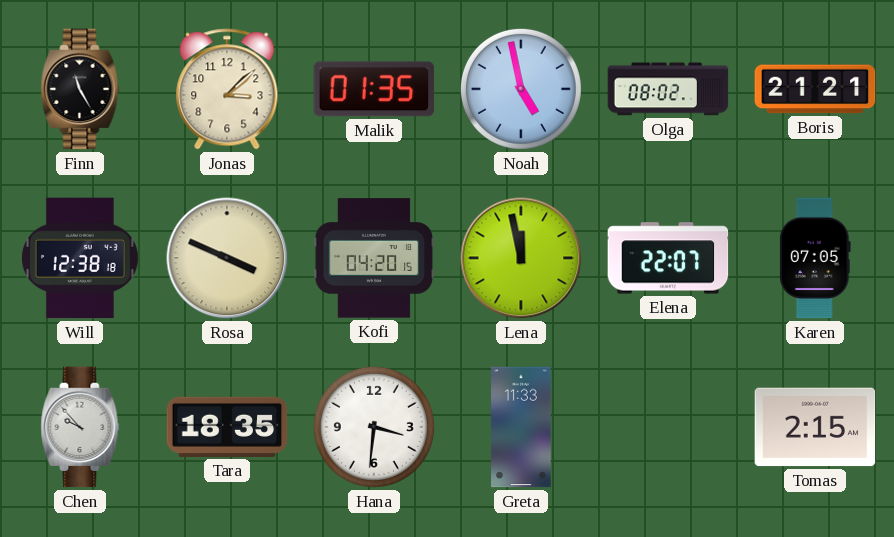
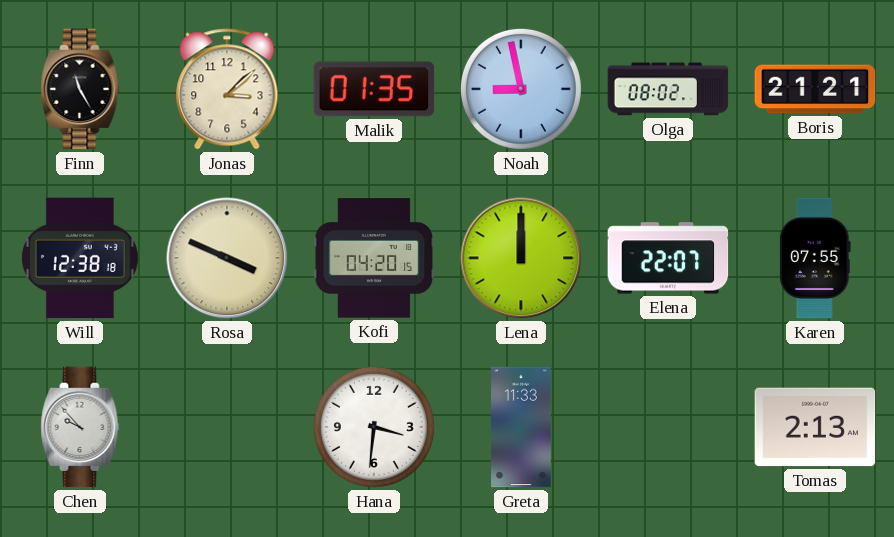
Noah: 4:58 -> 8:58
Lena: 11:58 -> 12:00
Karen: 07:05 -> 07:55
Tara: 18:35 -> none
Tomas: 2:15 -> 2:13
